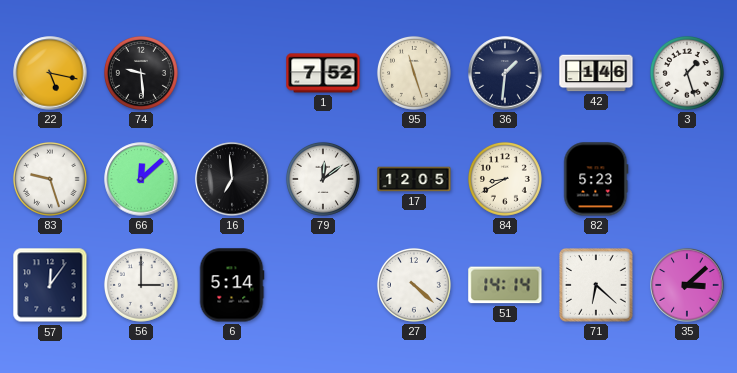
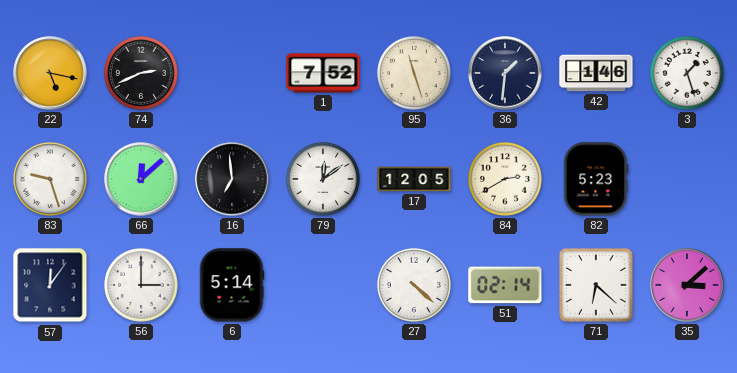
74: 9:29 -> 2:41
84: 8:40 -> 2:40
51: 14:14 -> 02:14
